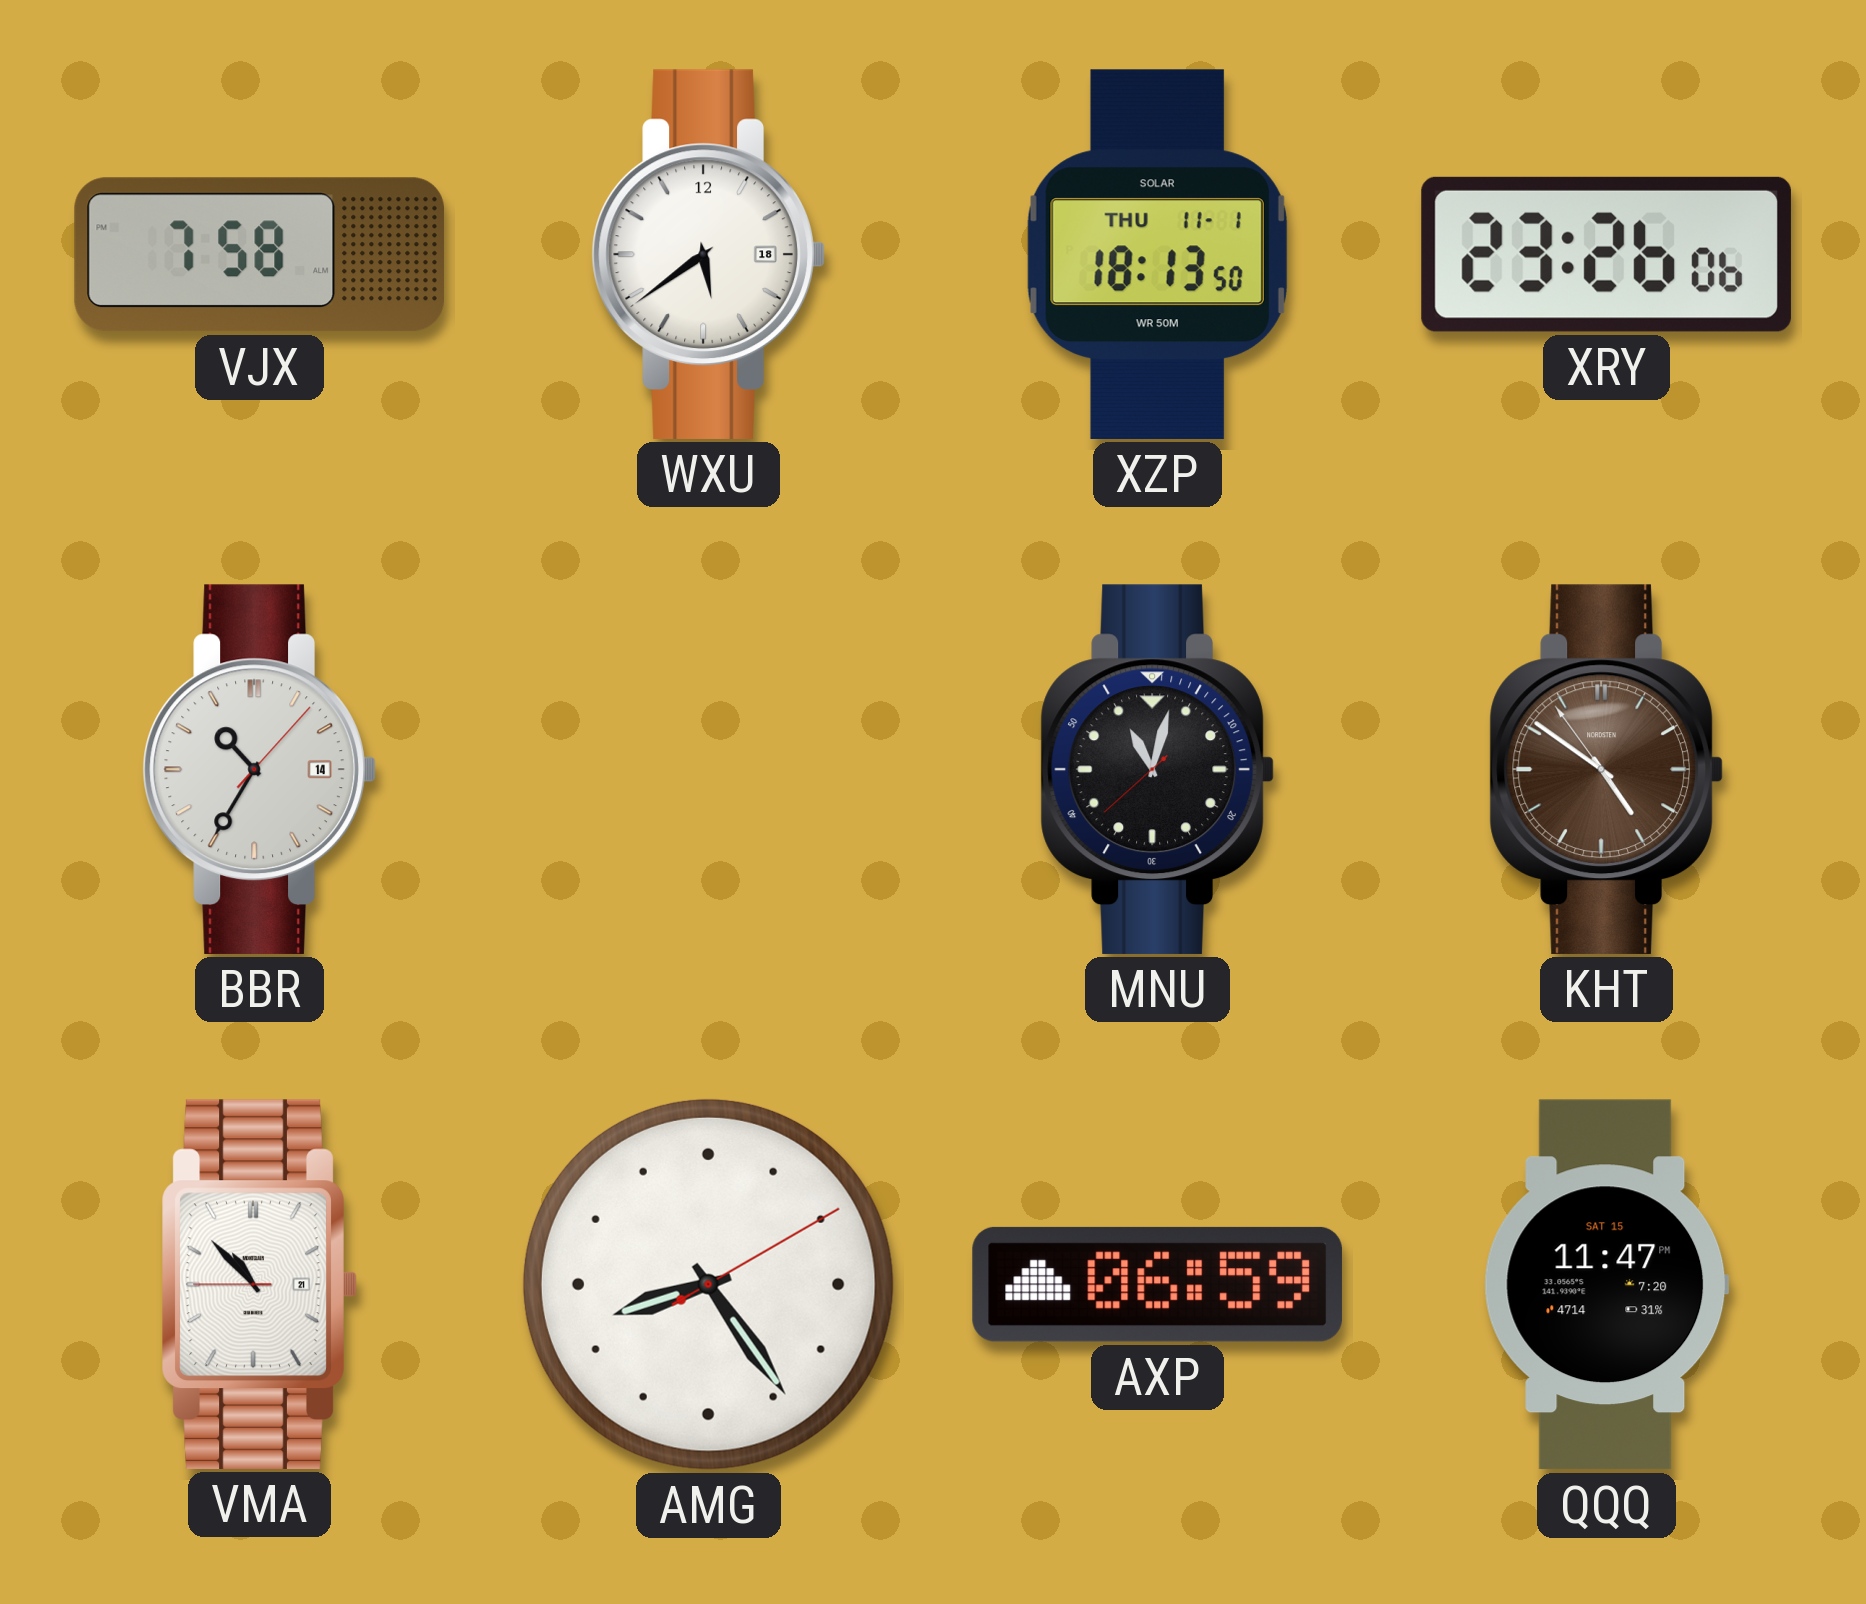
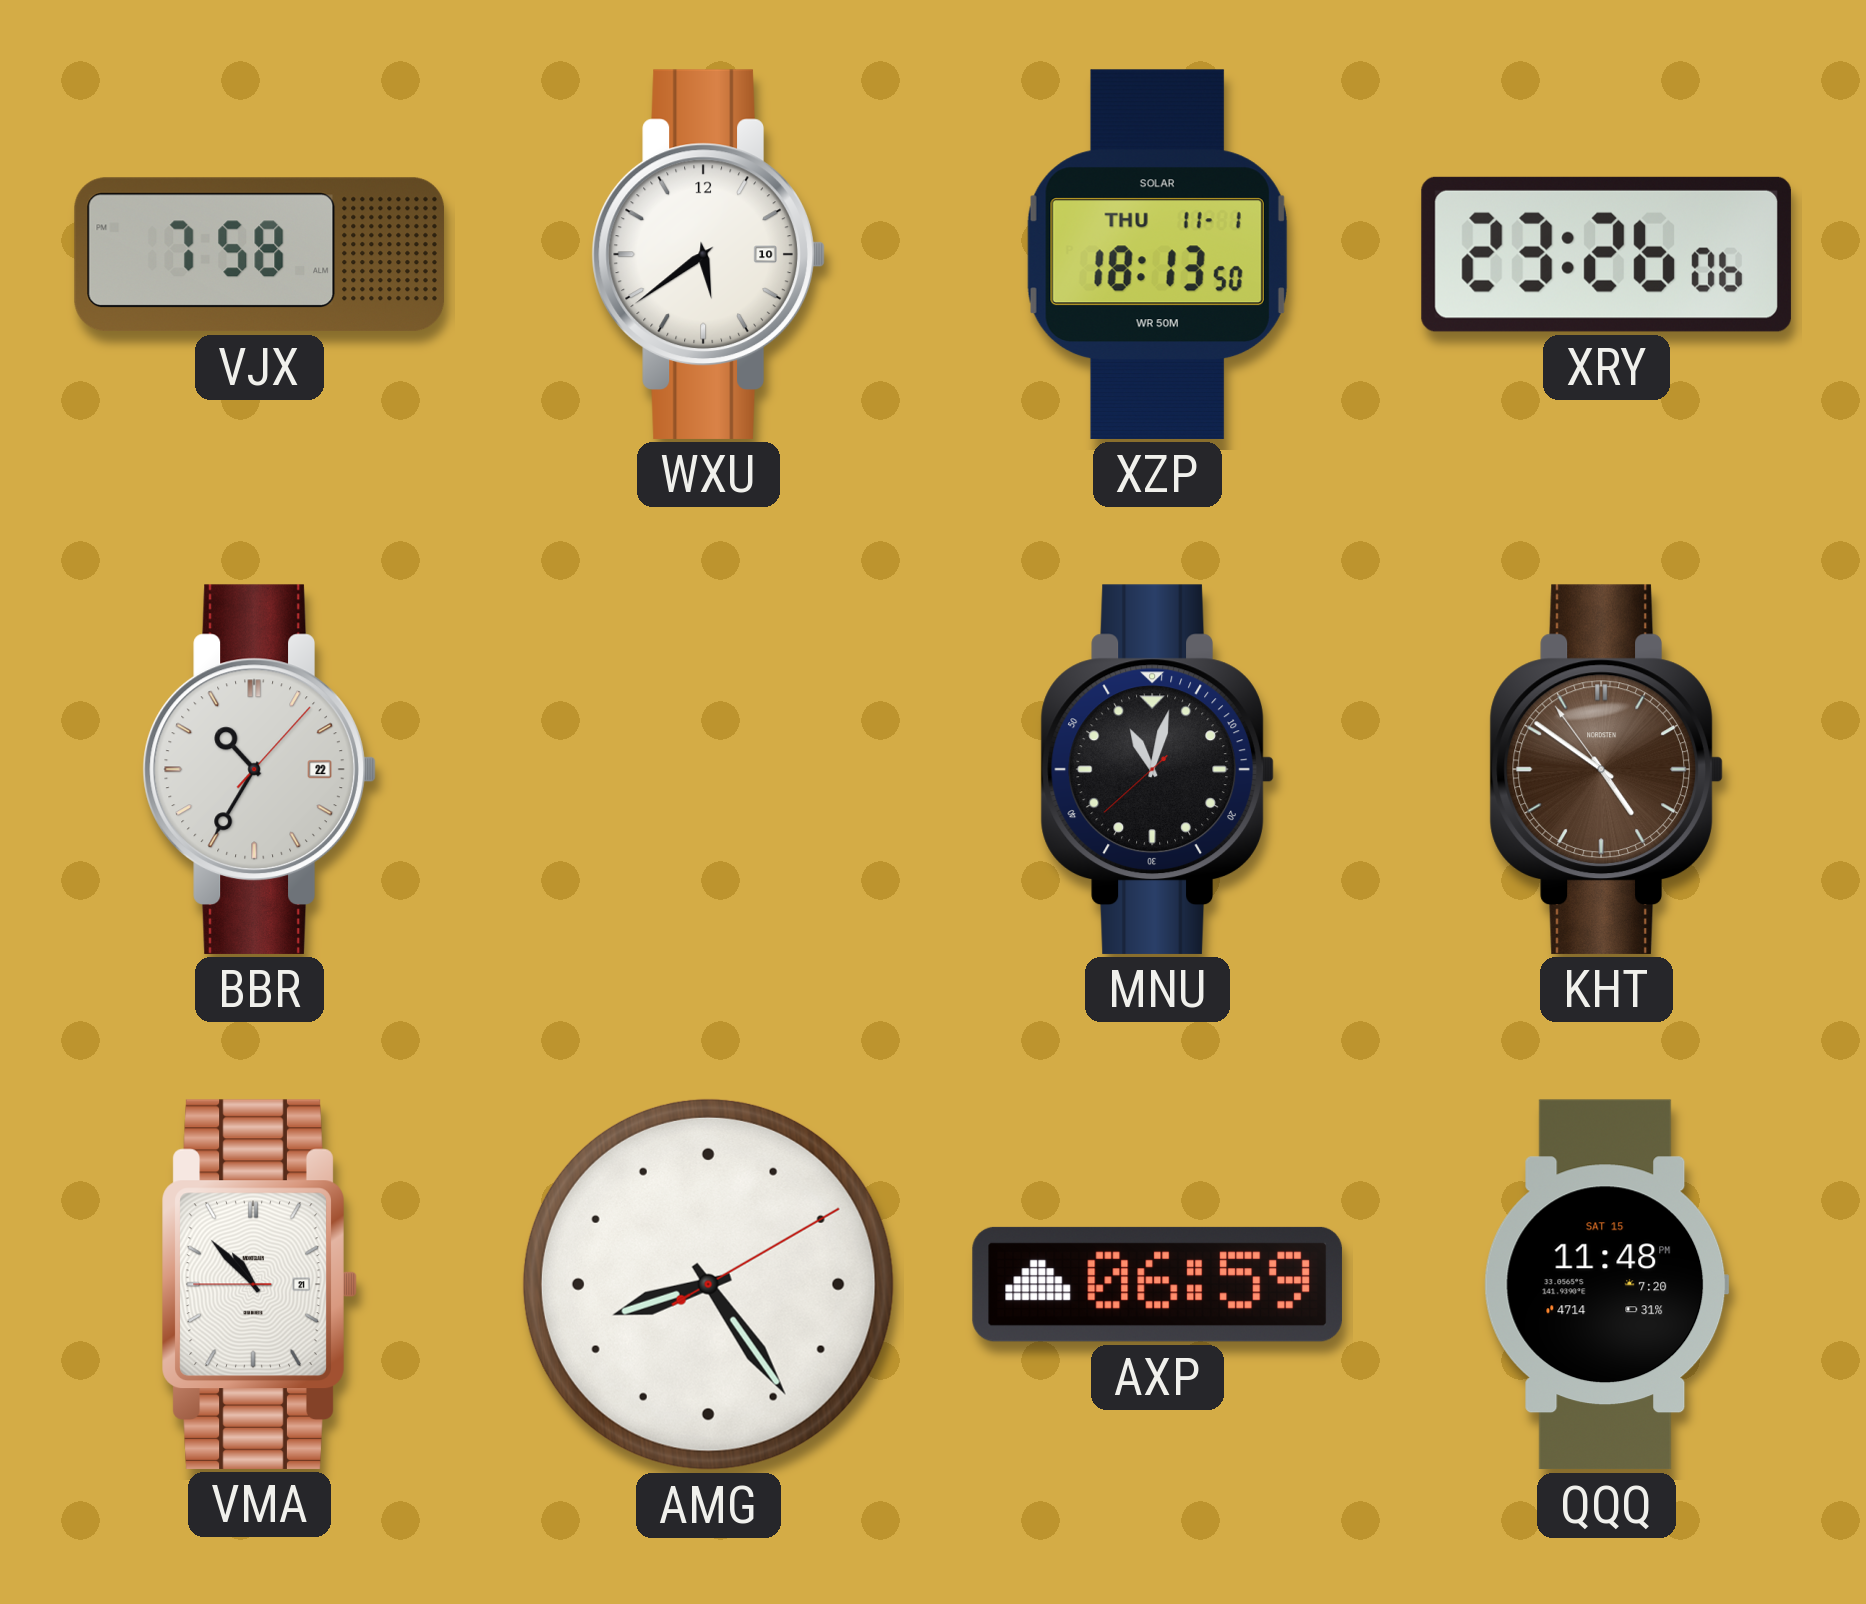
WXU date: 18 -> 10
BBR date: 14 -> 22
QQQ: 11:47 -> 11:48
